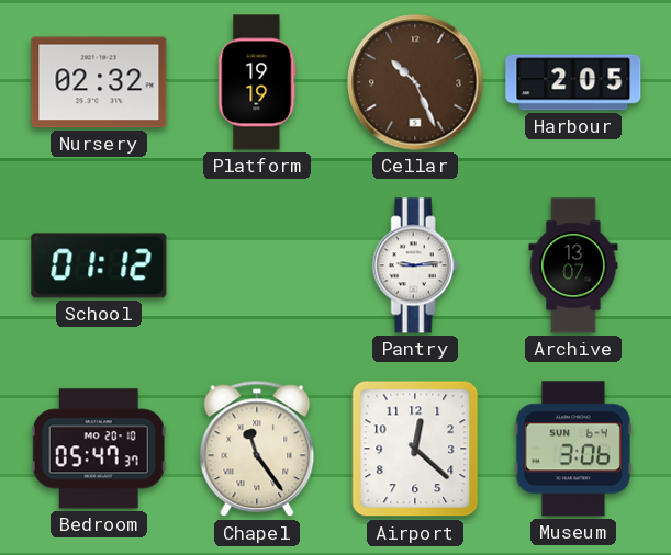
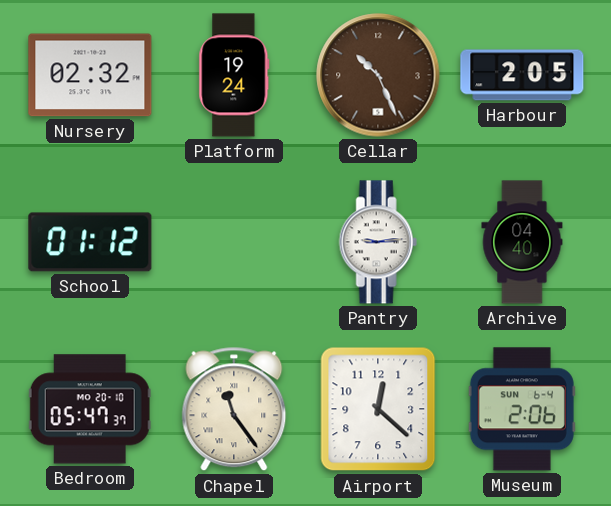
Platform: 19:19 -> 19:24
Archive: 13:07 -> 04:40
Museum: 3:06 -> 2:06
